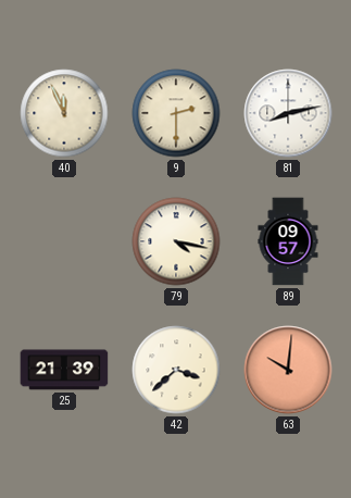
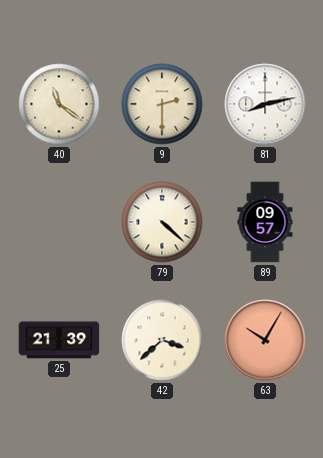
40: 11:56 -> 11:21
79: 4:17 -> 4:22
63: 10:01 -> 10:05
